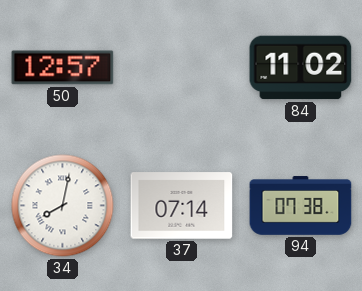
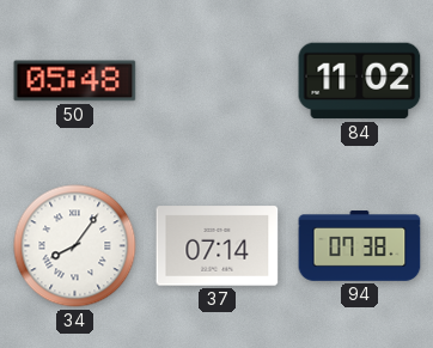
50: 12:57 -> 05:48
34: 8:02 -> 8:06
